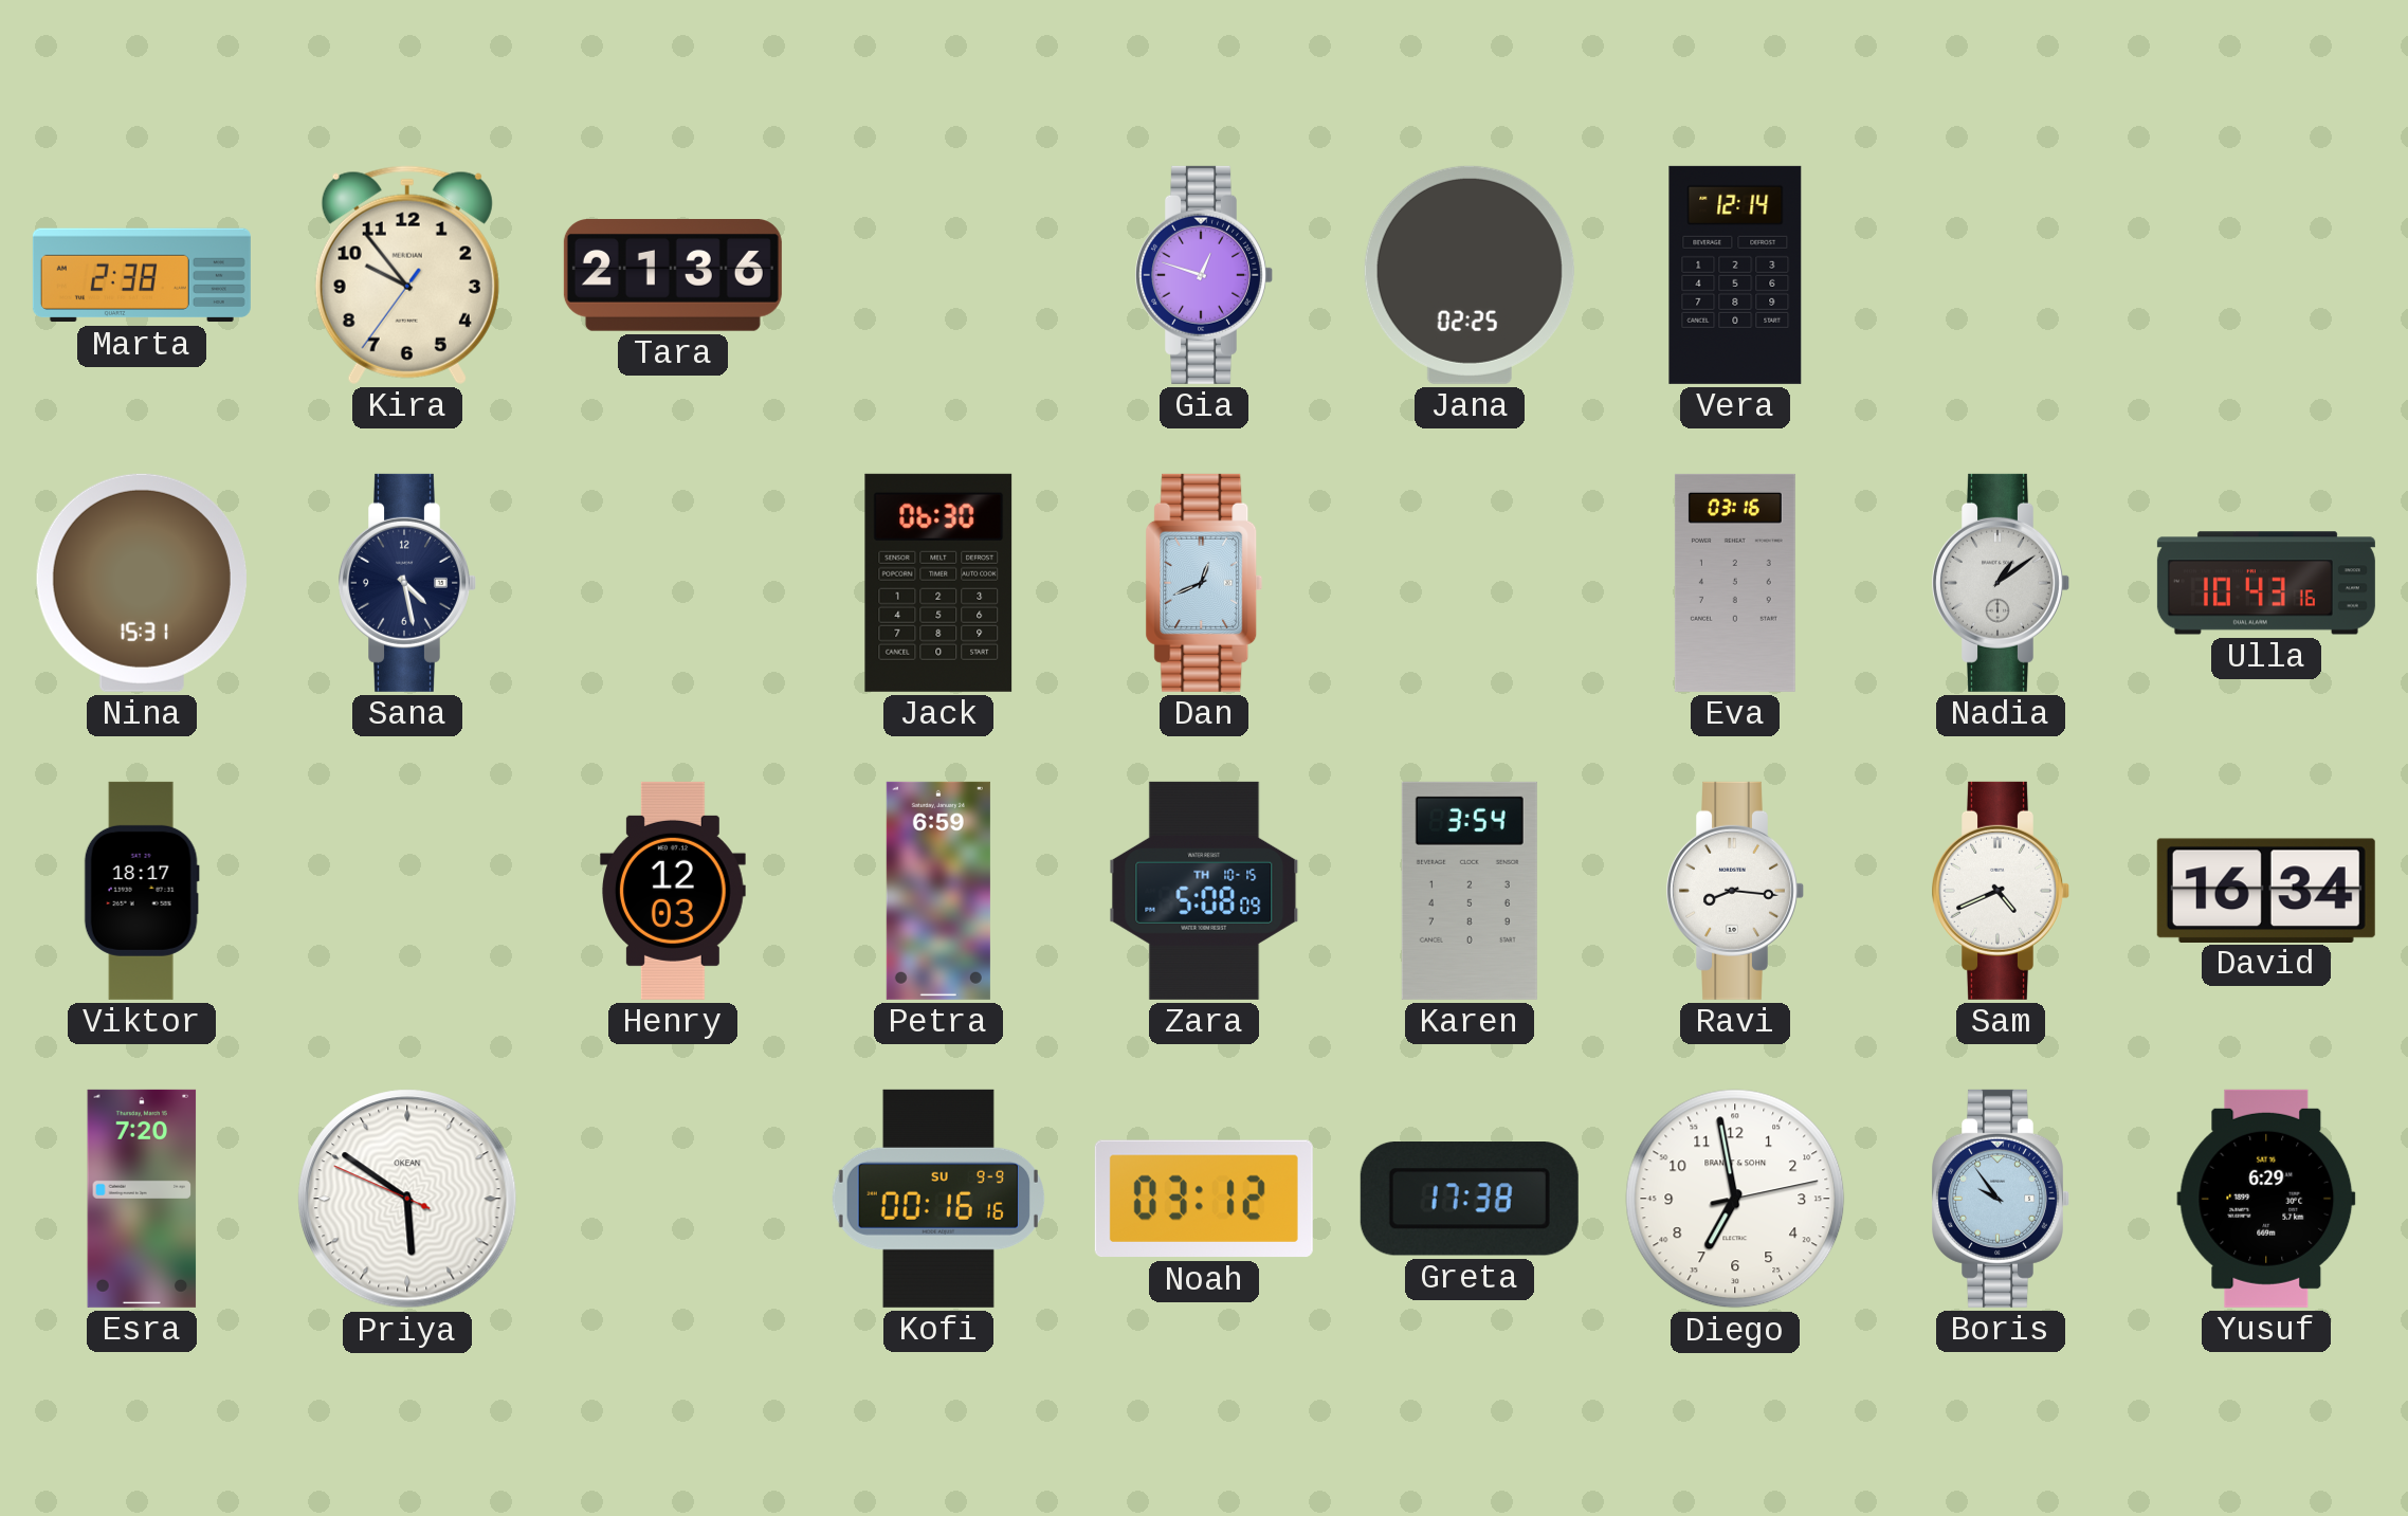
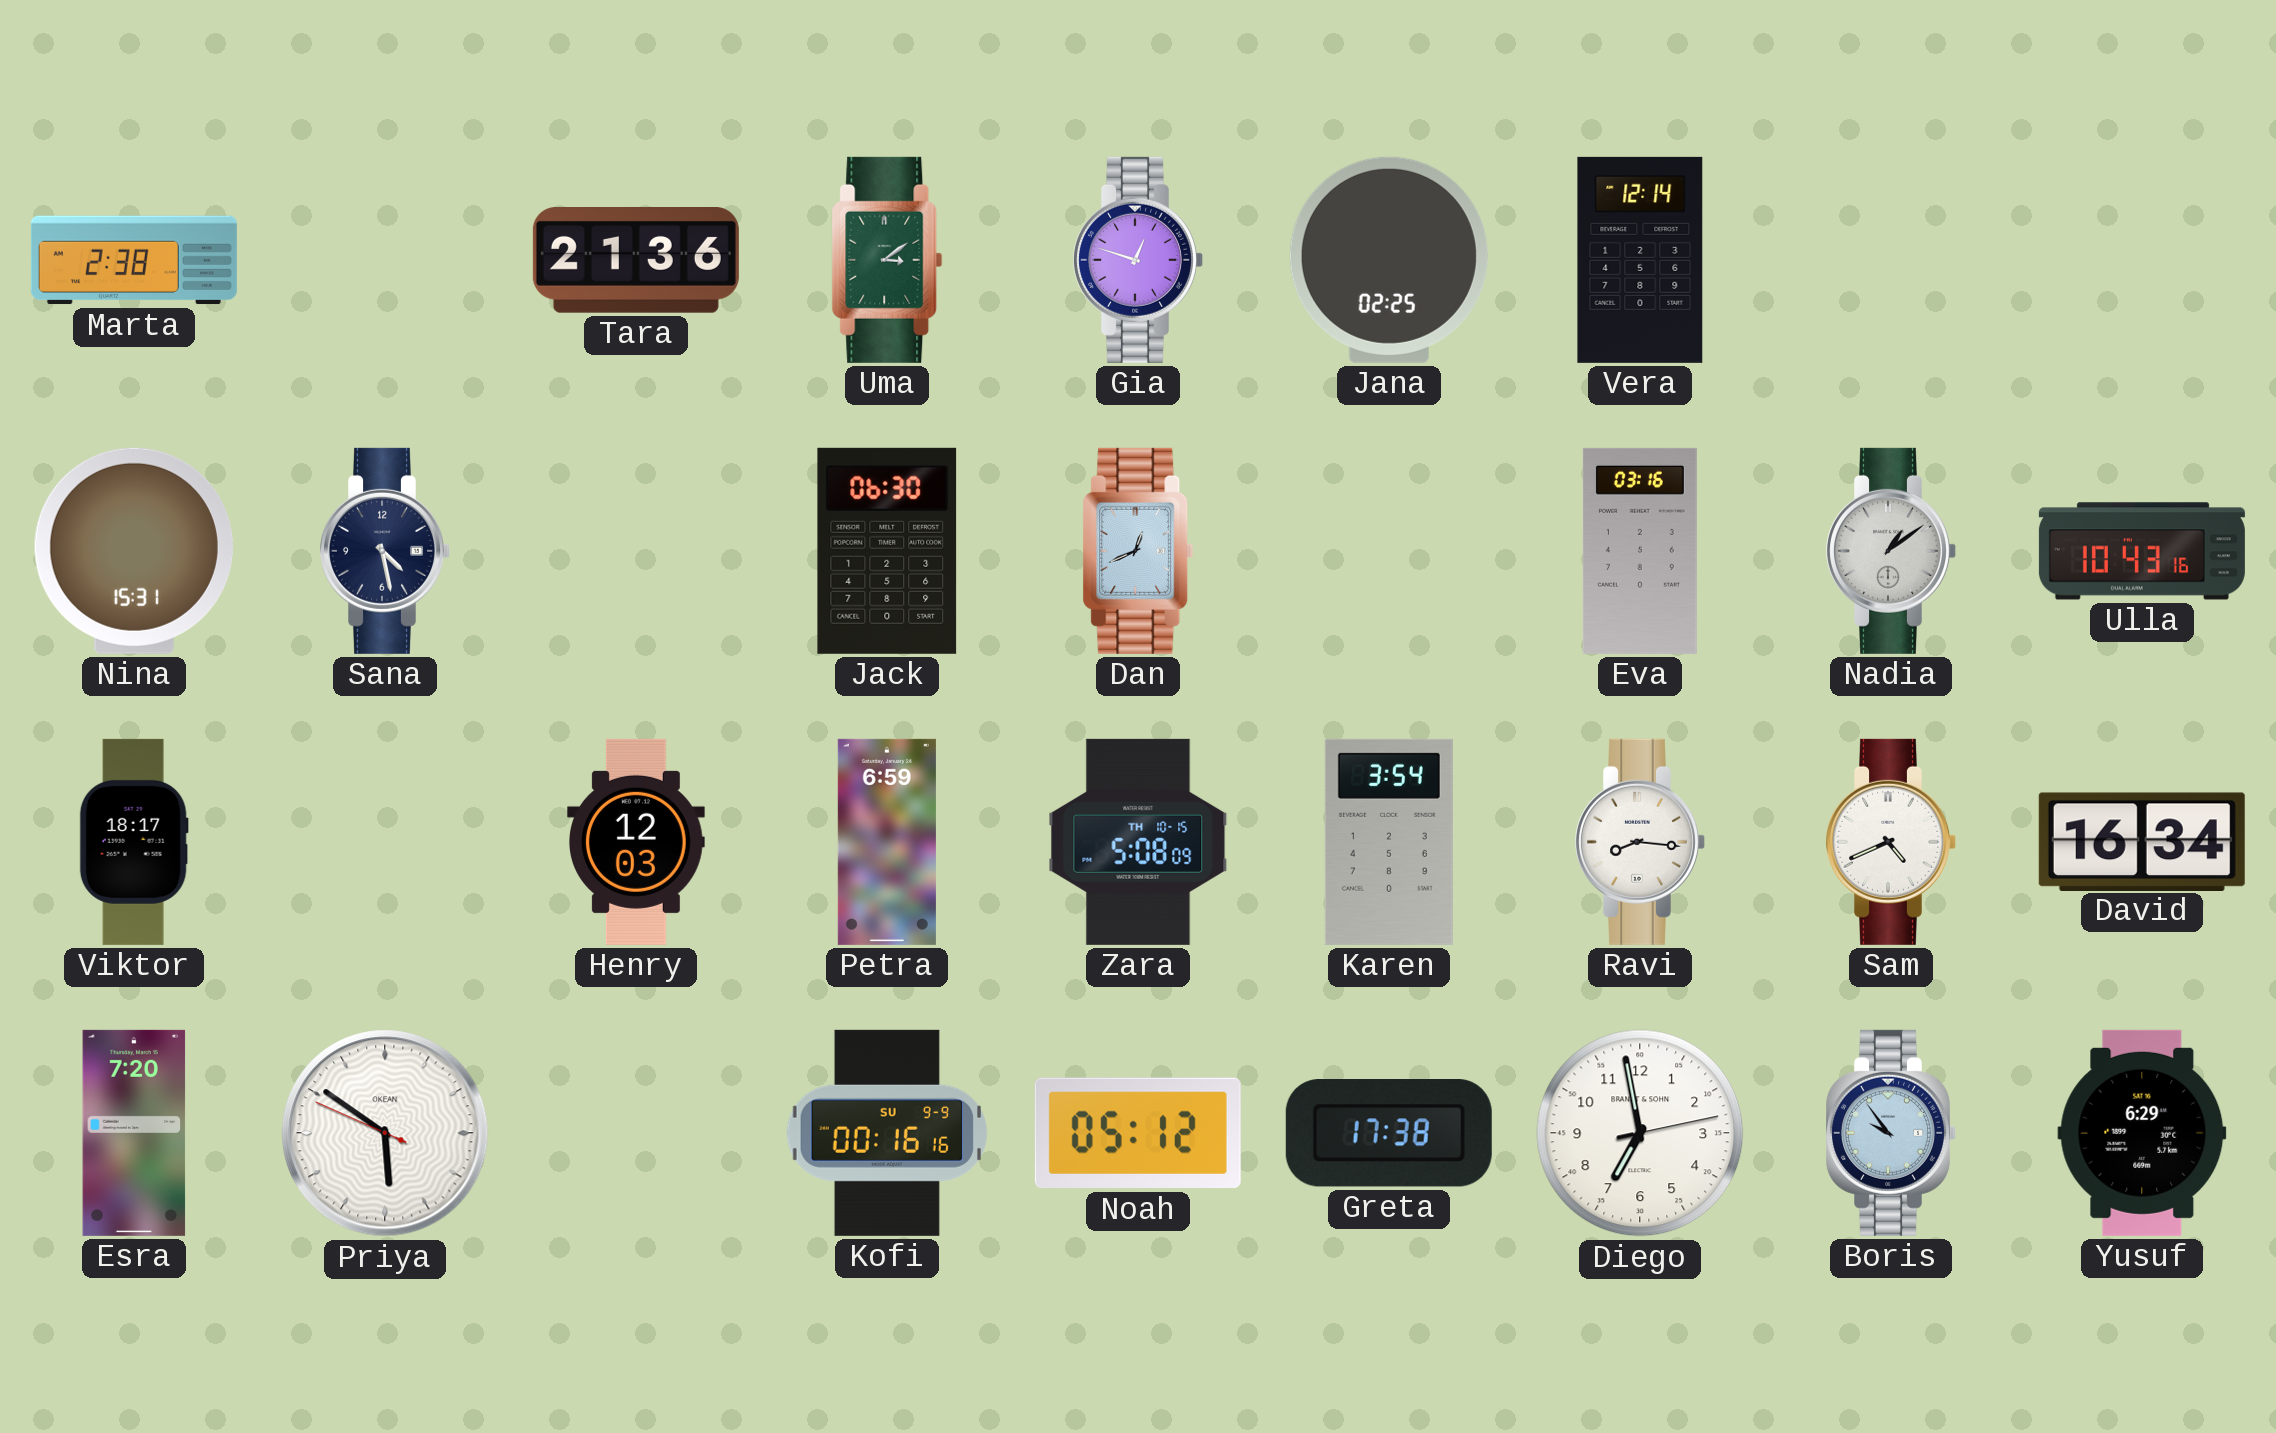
Kira: 9:53 -> none
Uma: none -> 3:09
Noah: 03:12 -> 05:12
